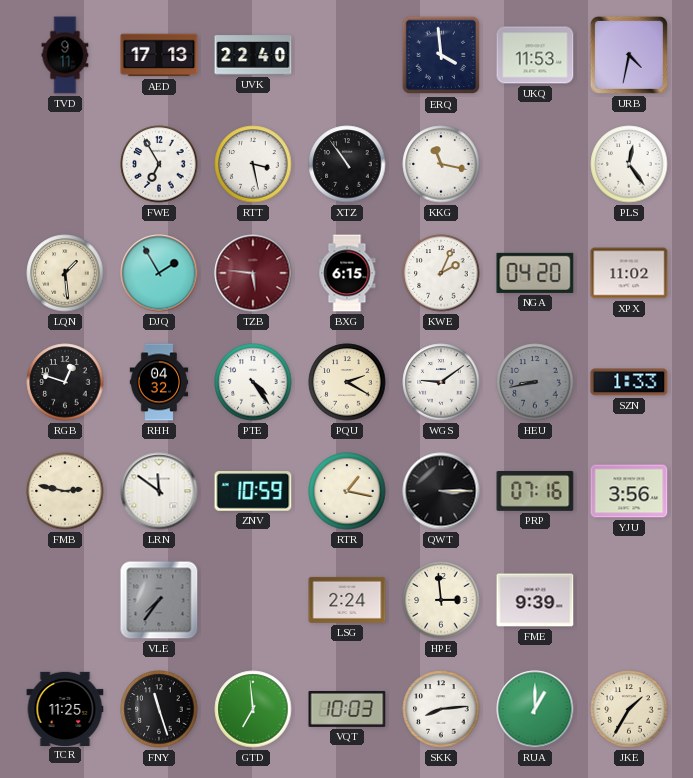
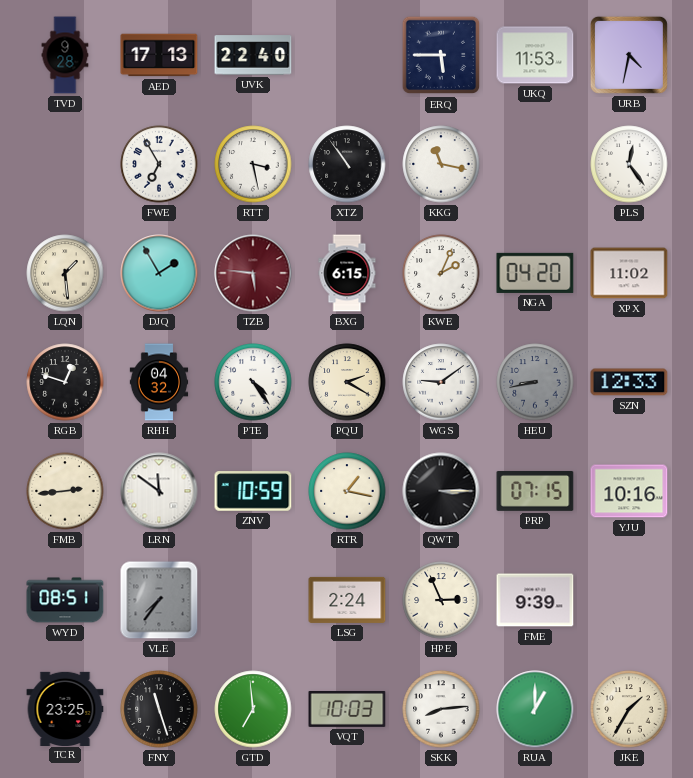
TVD: 9:11 -> 9:28
ERQ: 3:59 -> 5:45
SZN: 1:33 -> 12:33
FMB: 2:47 -> 2:44
PRP: 07:16 -> 07:15
YJU: 3:56 -> 10:16
WYD: none -> 08:51
HPE: 2:59 -> 2:56
TCR: 11:25 -> 23:25
